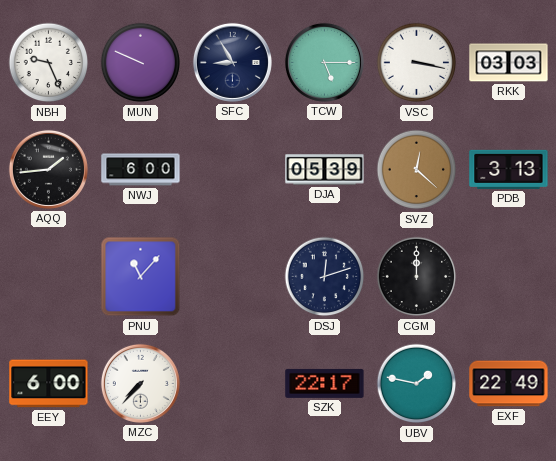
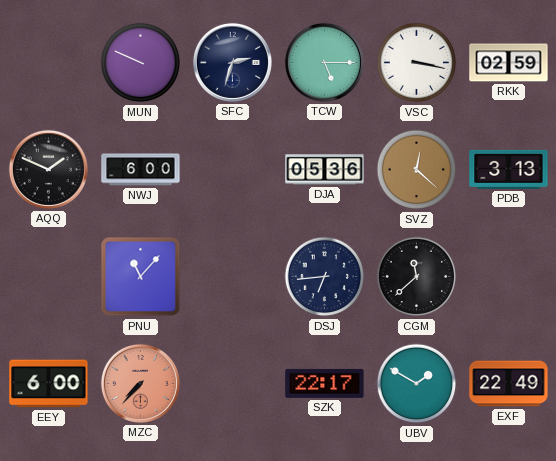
NBH: 9:26 -> none
SFC: 8:55 -> 2:33
RKK: 03:03 -> 02:59
AQQ: 1:44 -> 1:49
DJA: 05:39 -> 05:36
DSJ: 12:12 -> 6:44
CGM: 12:00 -> 11:38
MZC dial: white -> salmon
UBV: 1:47 -> 1:50
